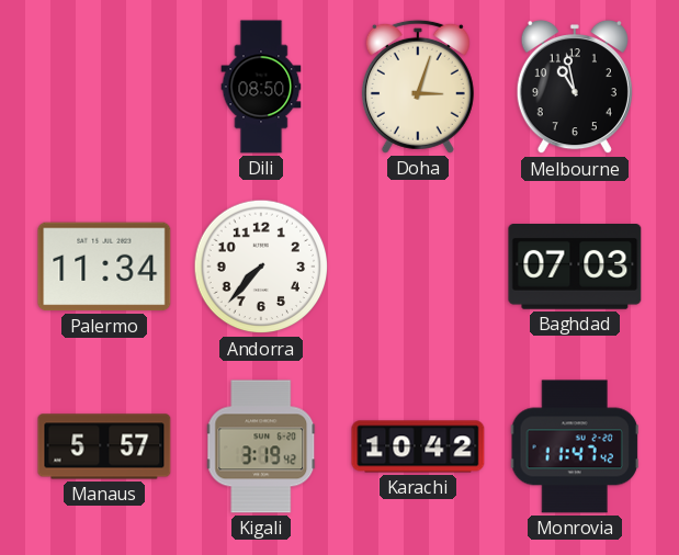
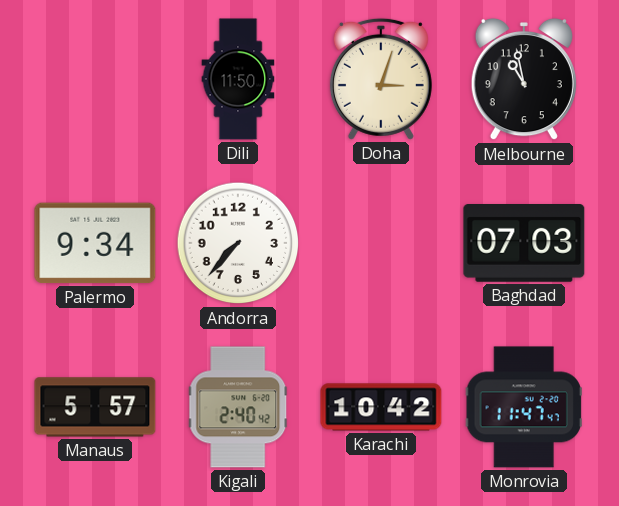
Dili: 08:50 -> 11:50
Palermo: 11:34 -> 9:34
Kigali: 3:19 -> 2:40
Monrovia: 11:47:42 -> 11:47:47
